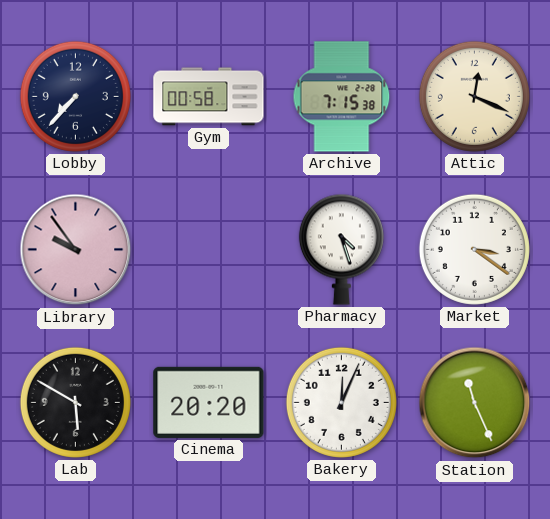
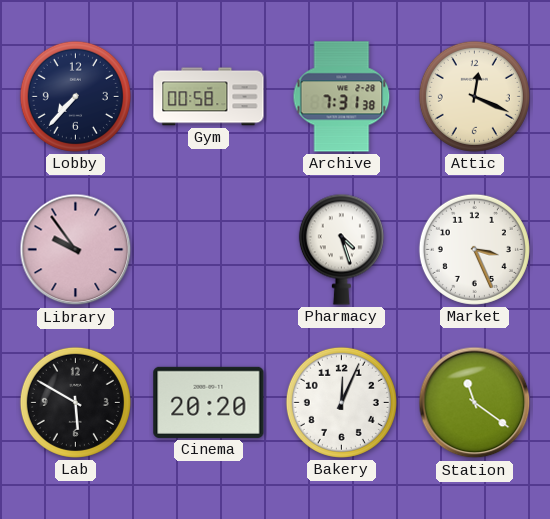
Archive: 7:15 -> 7:31
Market: 3:21 -> 3:26
Station: 11:26 -> 11:21
